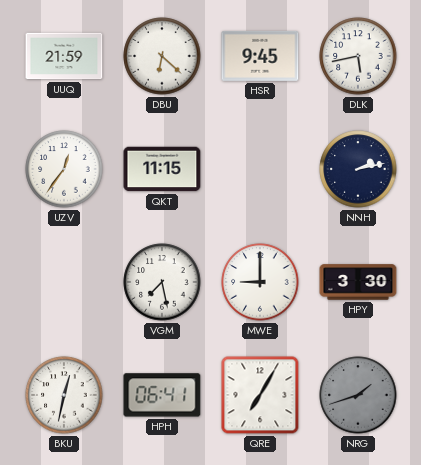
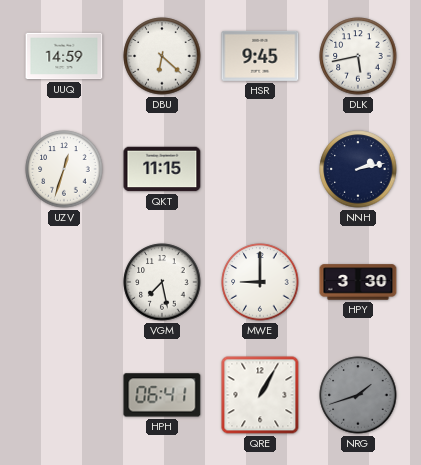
UUQ: 21:59 -> 14:59
UZV: 12:36 -> 12:33
BKU: 12:32 -> none
QRE: 7:05 -> 1:05
